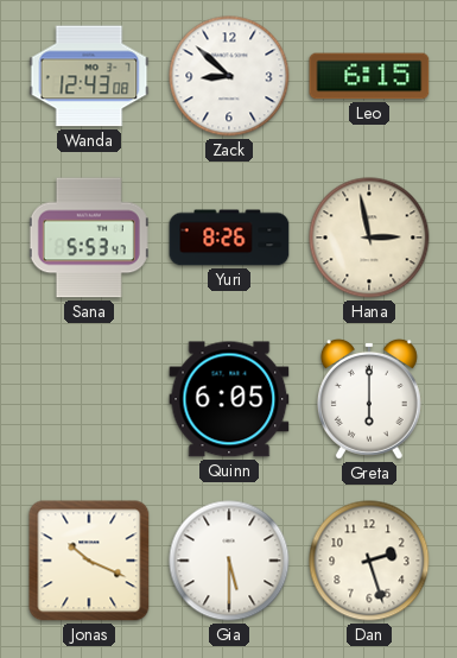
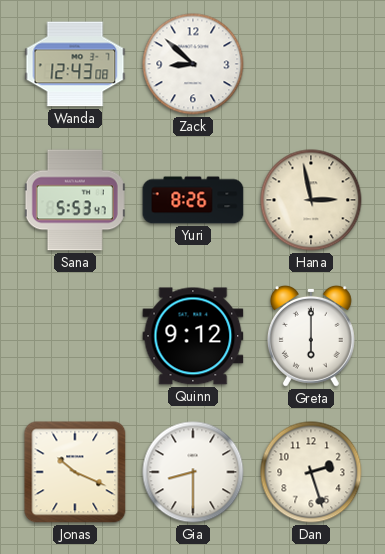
Leo: 6:15 -> none
Quinn: 6:05 -> 9:12
Gia: 5:30 -> 8:30
